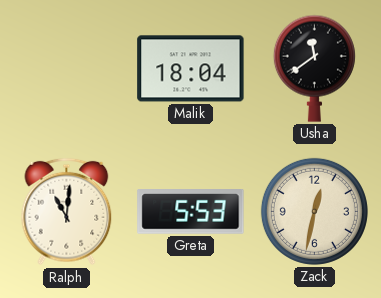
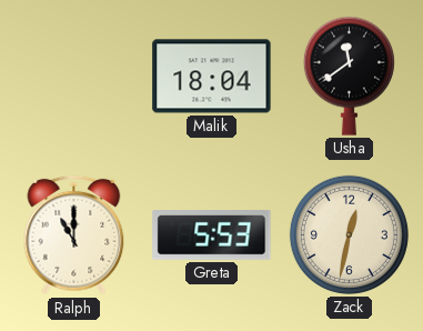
Ralph: 11:01 -> 11:00
